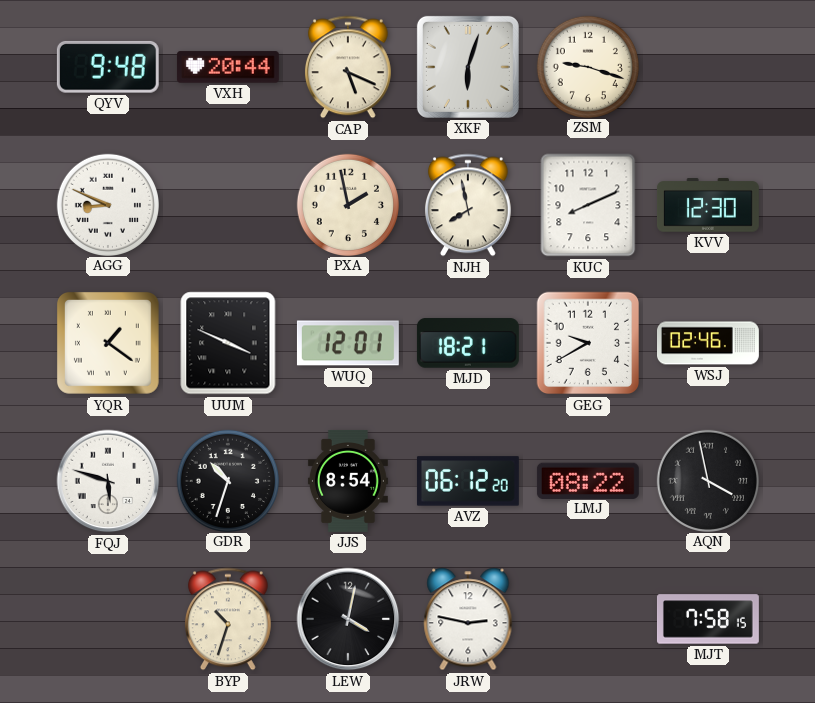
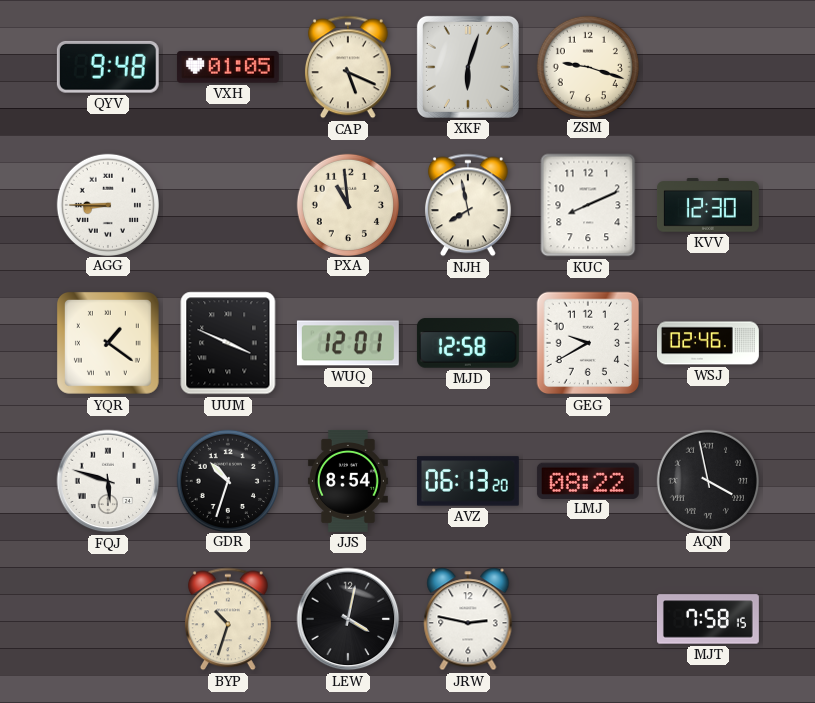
VXH: 20:44 -> 01:05
AGG: 8:49 -> 8:45
PXA: 1:58 -> 10:59
MJD: 18:21 -> 12:58
AVZ: 06:12 -> 06:13
